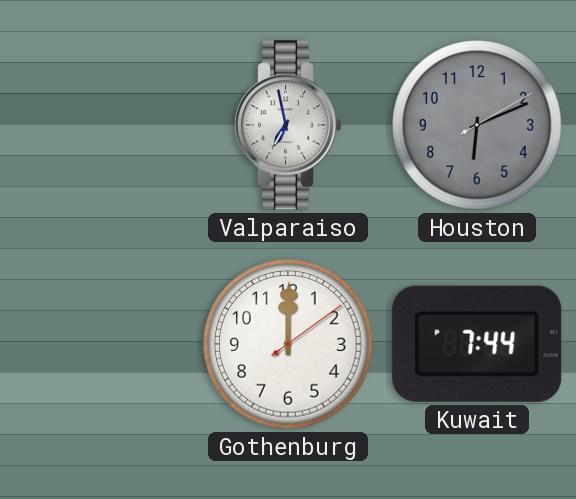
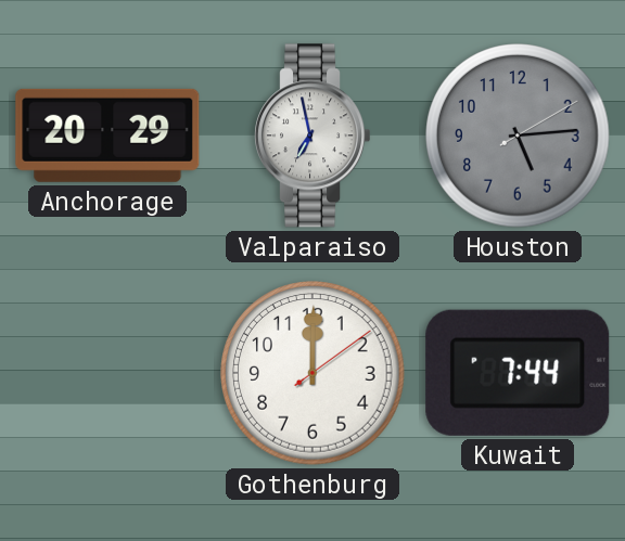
Anchorage: none -> 20:29
Houston: 6:11 -> 5:14
